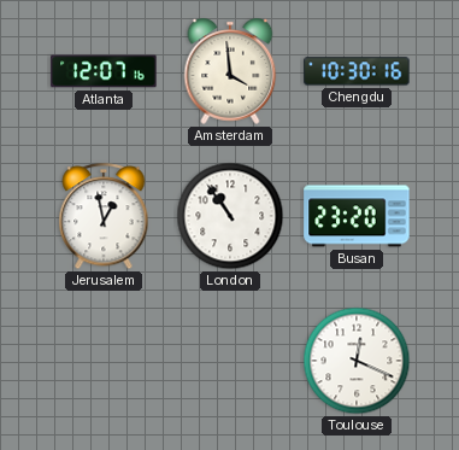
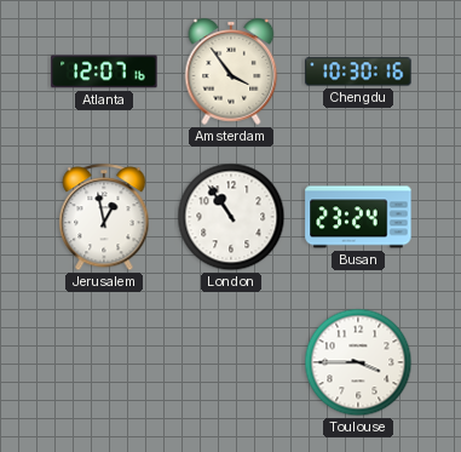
Amsterdam: 3:59 -> 3:54
Busan: 23:20 -> 23:24
Toulouse: 12:19 -> 3:45
